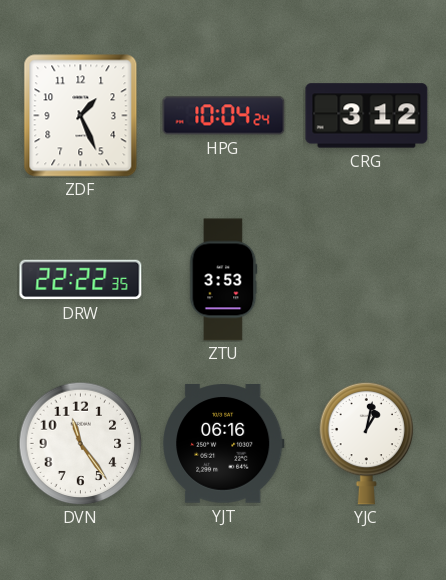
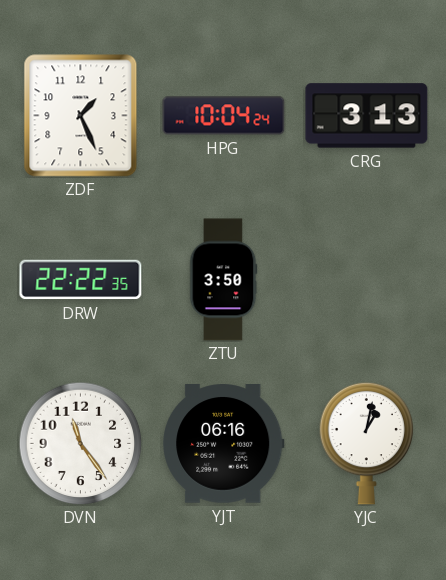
CRG: 3:12 -> 3:13
ZTU: 3:53 -> 3:50
